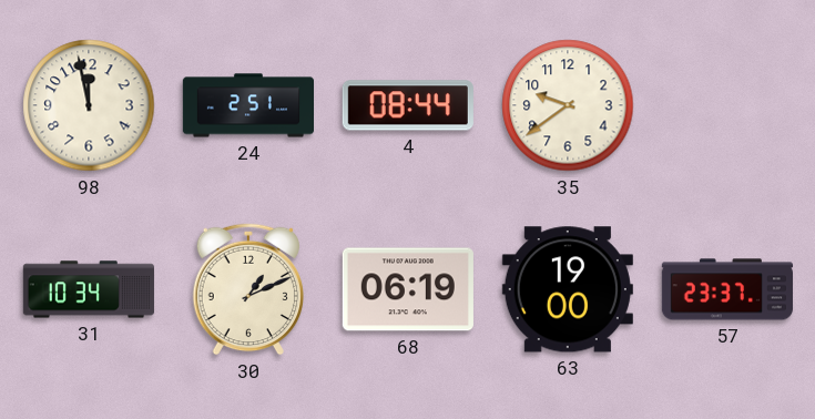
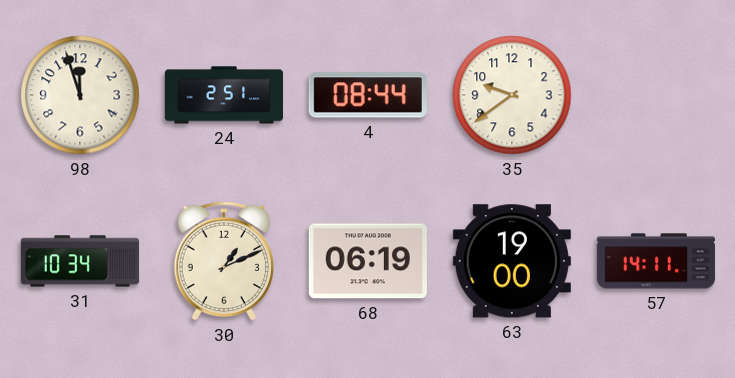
98: 11:58 -> 11:57
57: 23:37 -> 14:11
